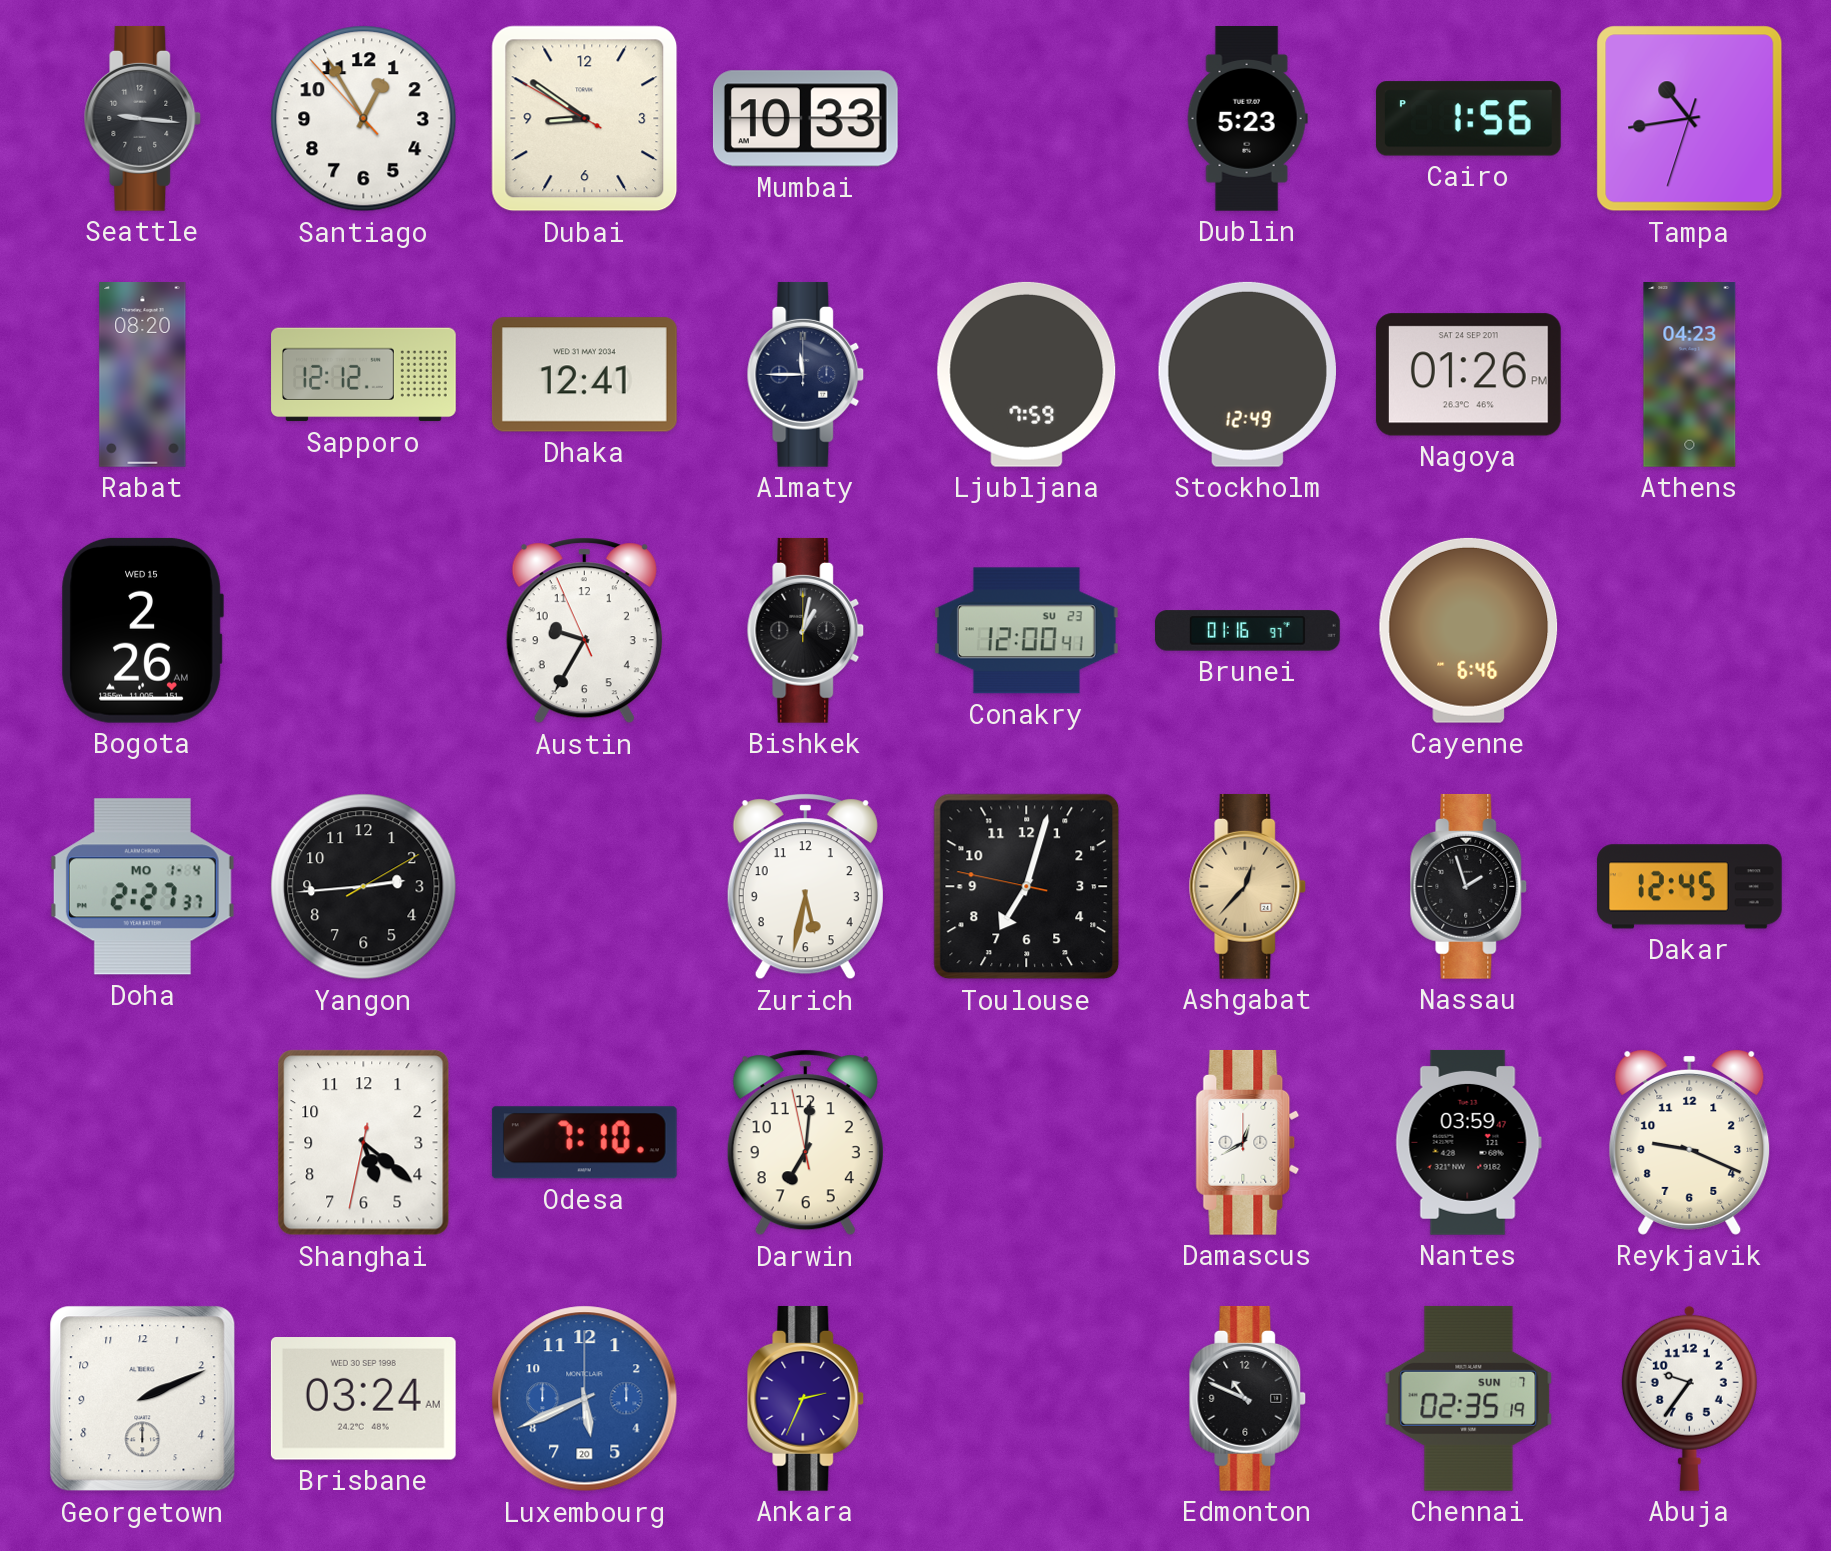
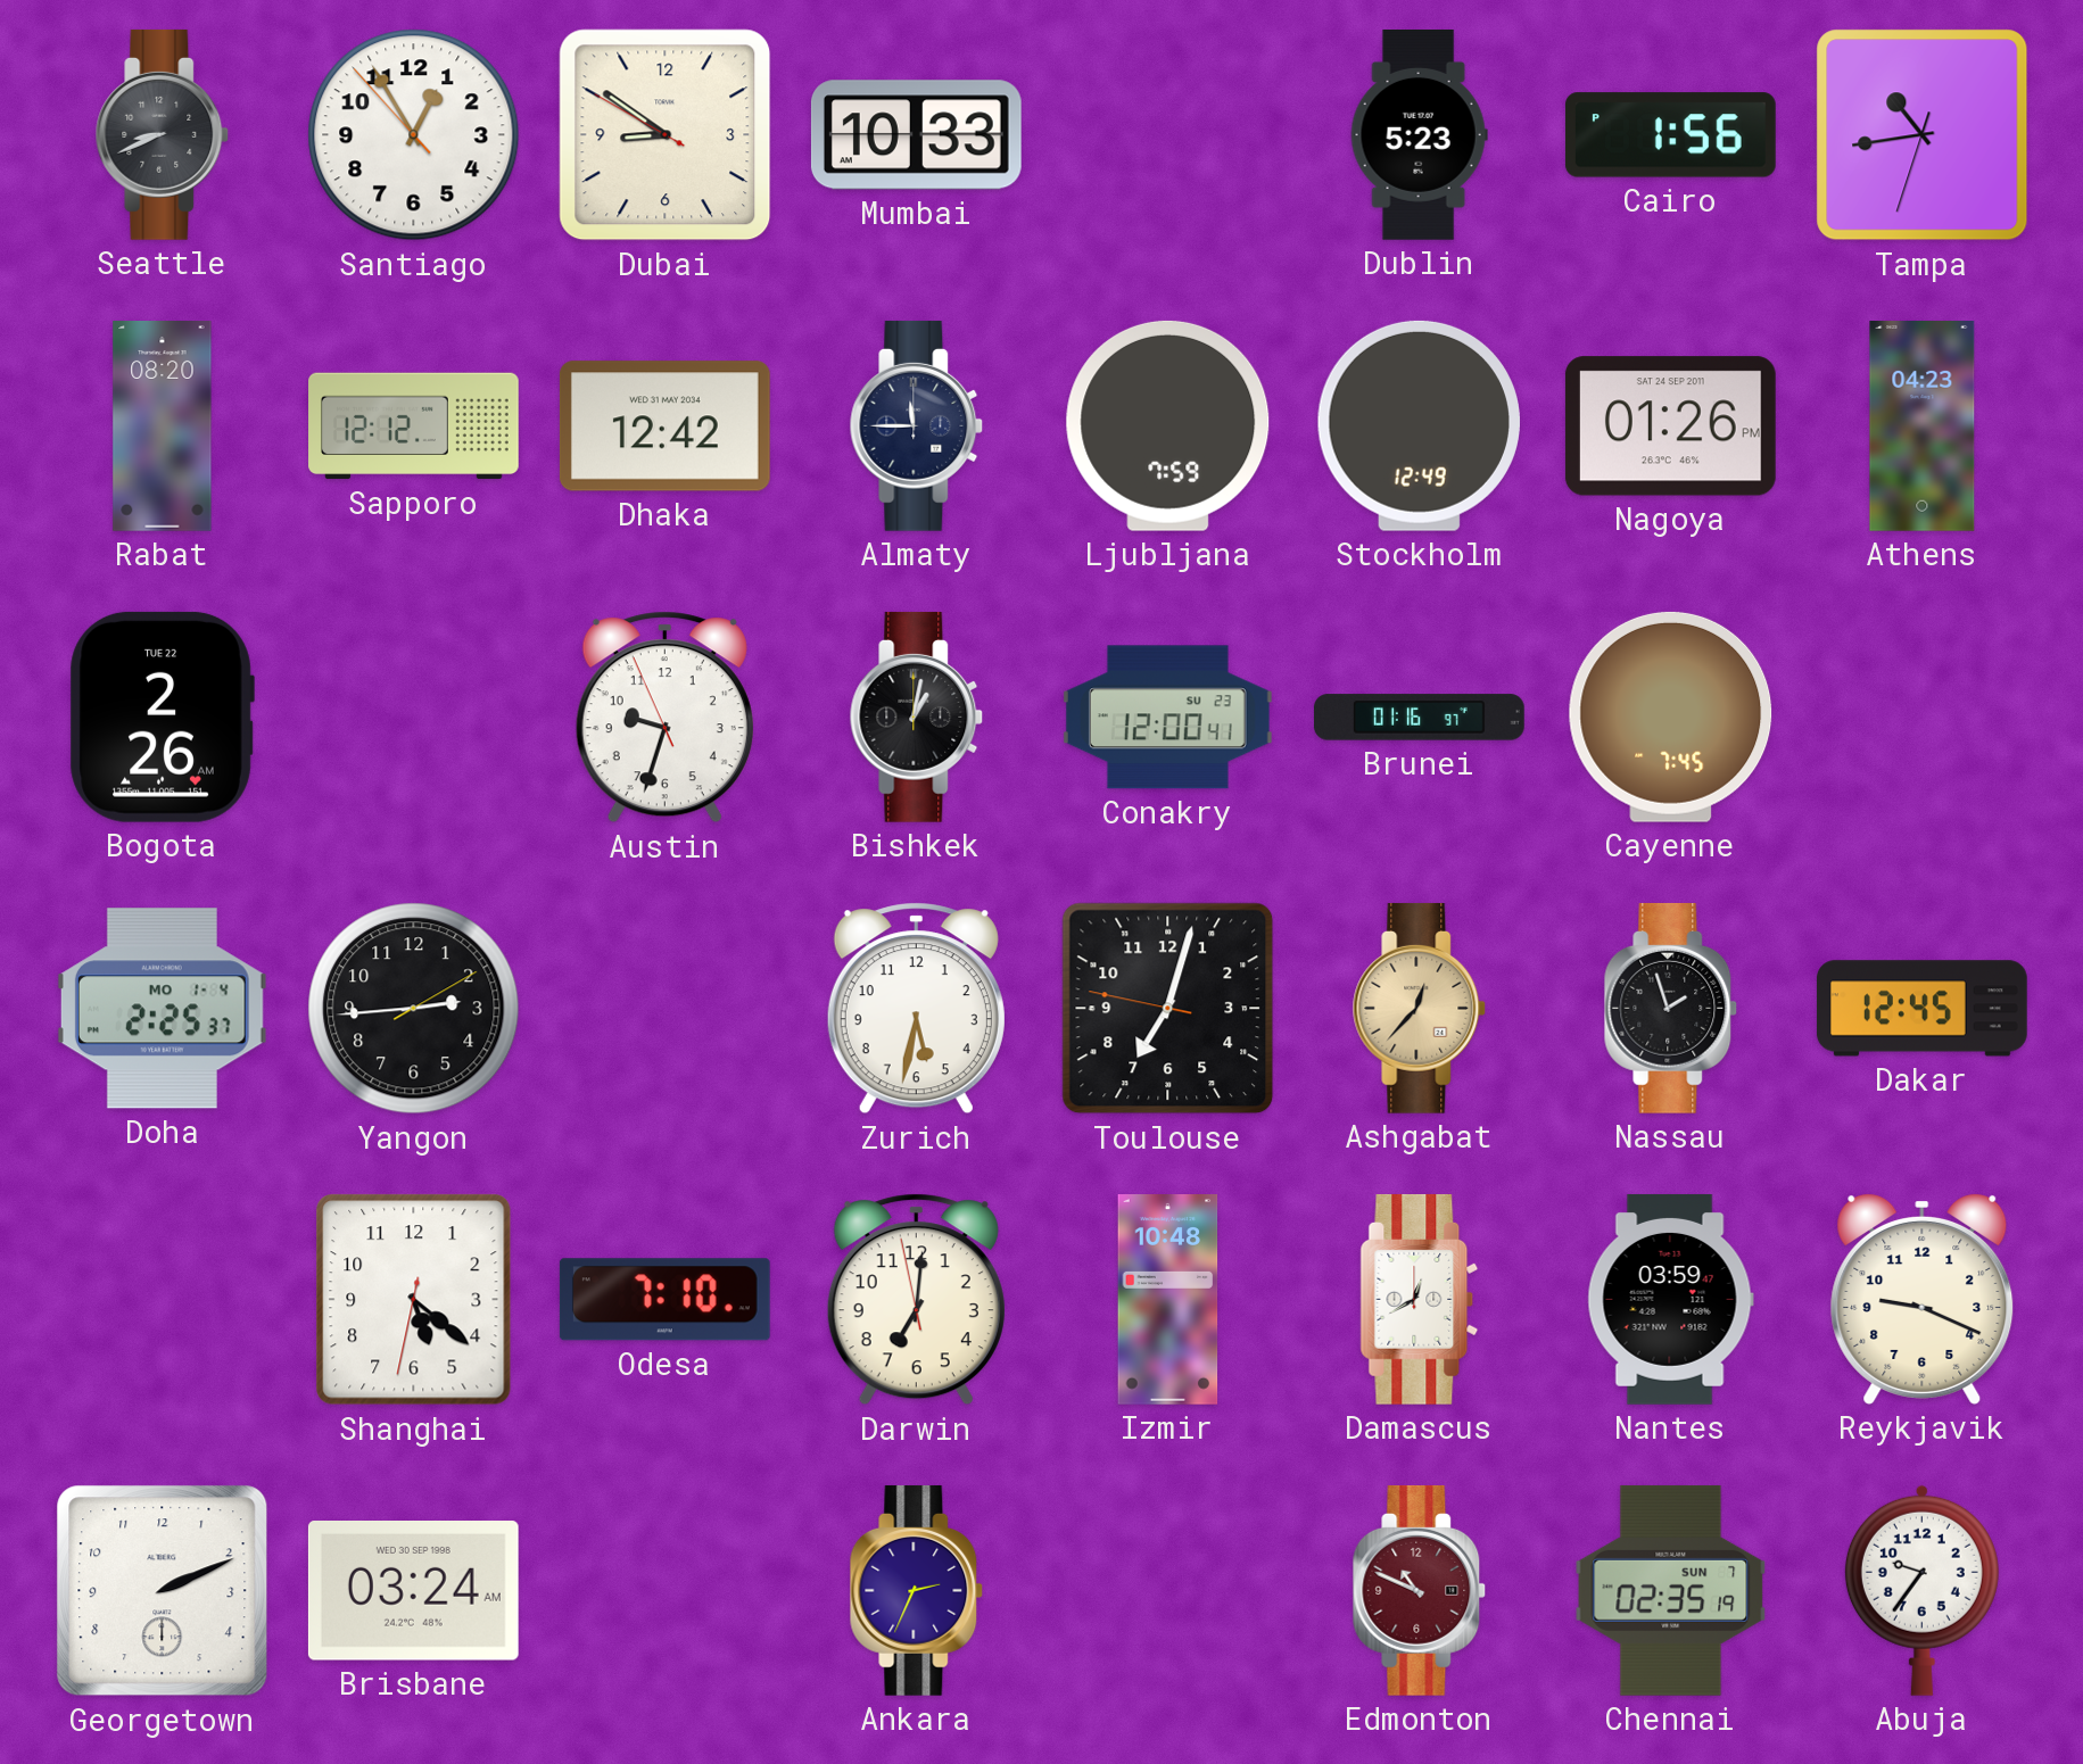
Seattle: 9:16 -> 8:41
Dhaka: 12:41 -> 12:42
Bogota date: WED 15 -> TUE 22
Austin: 9:34 -> 9:32
Cayenne: 6:46 -> 7:45
Doha: 2:27 -> 2:25
Izmir: none -> 10:48
Luxembourg: 5:41 -> none
Edmonton dial: black -> burgundy
